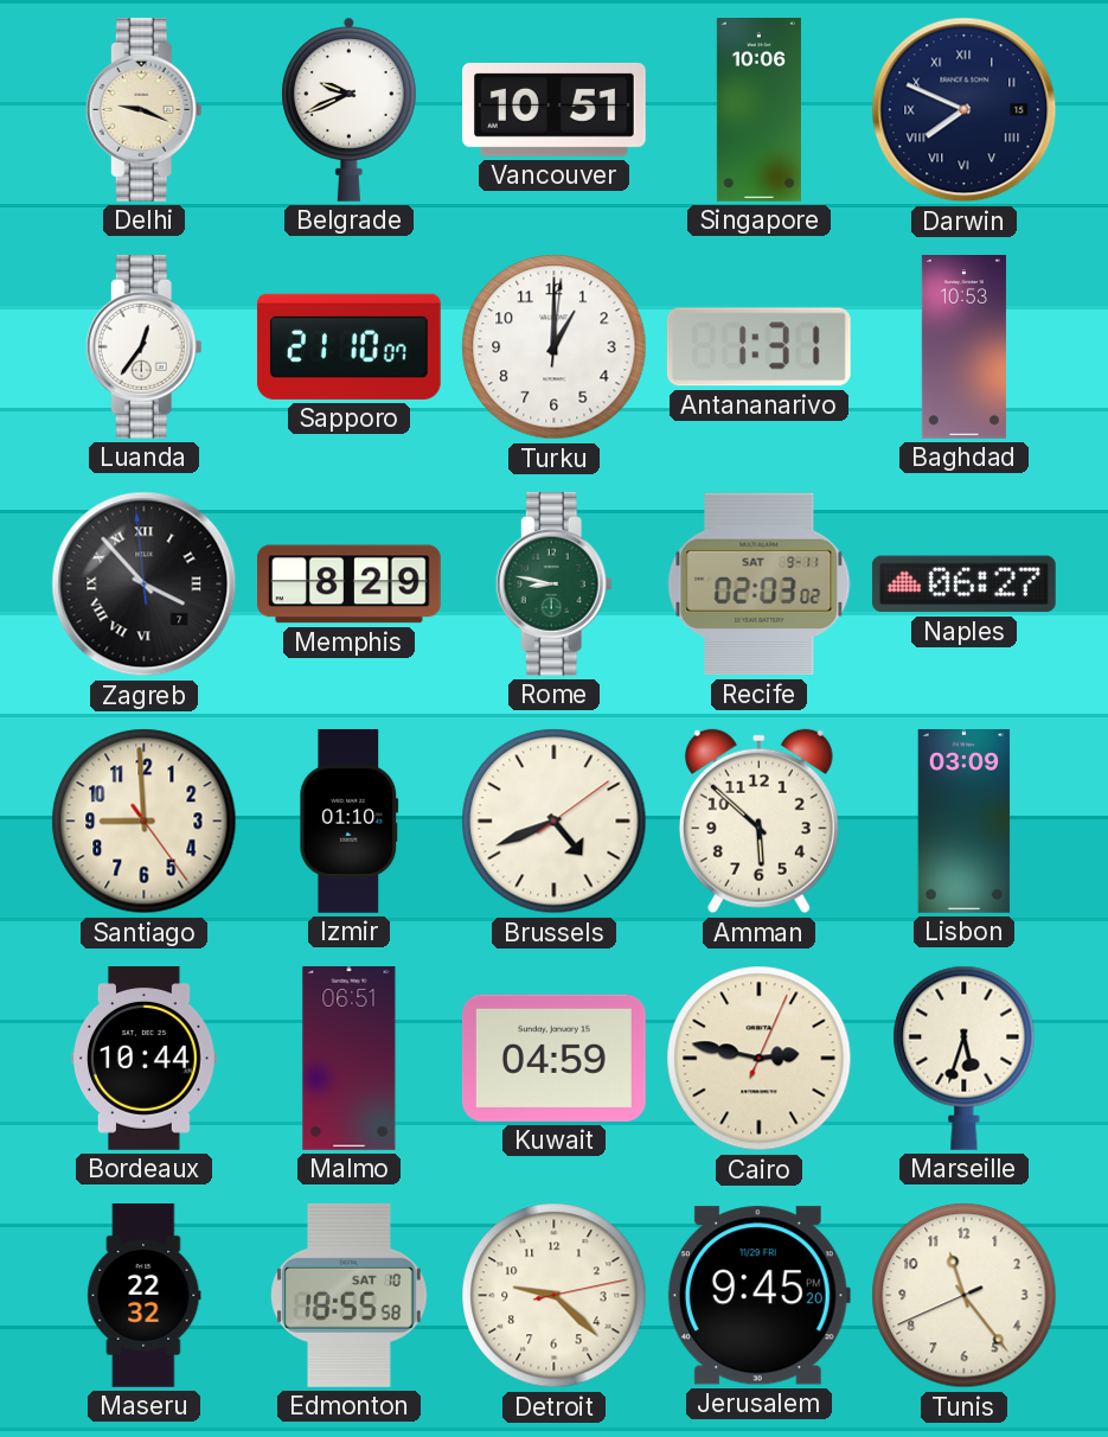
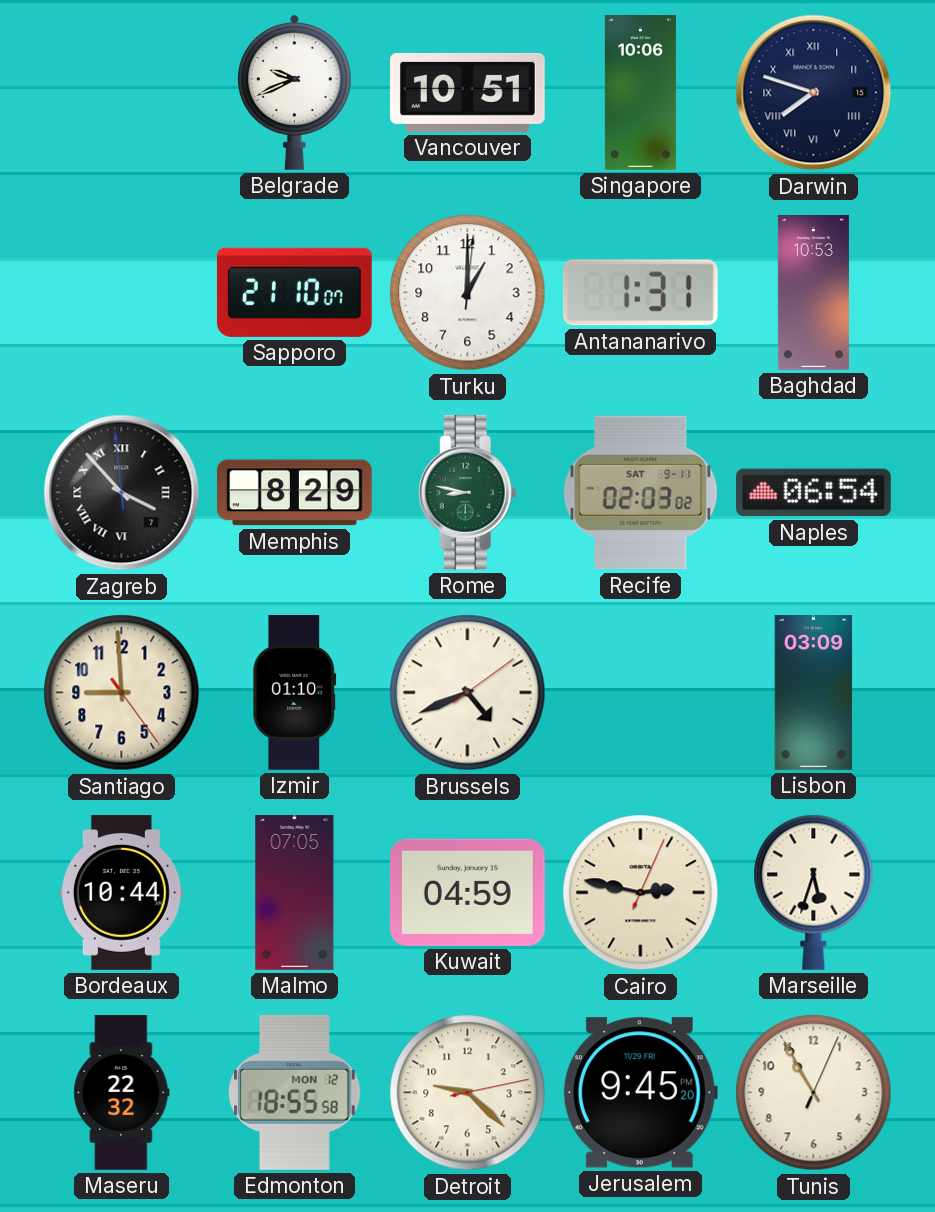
Delhi: 9:19 -> none
Darwin: 7:49 -> 7:48
Luanda: 12:36 -> none
Naples: 06:27 -> 06:54
Amman: 5:52 -> none
Malmo: 06:51 -> 07:05
Edmonton date: SAT 10 -> MON 12
Tunis: 11:23 -> 10:55
